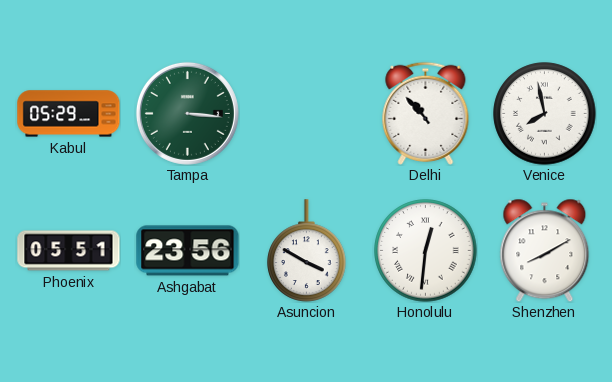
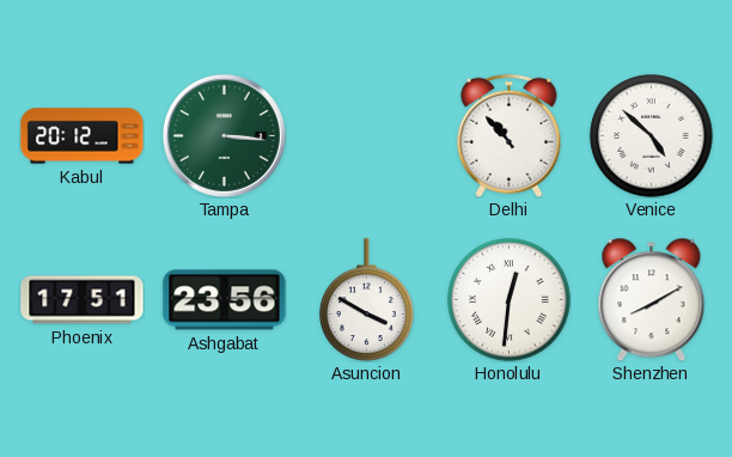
Kabul: 05:29 -> 20:12
Venice: 7:58 -> 4:52
Phoenix: 05:51 -> 17:51
